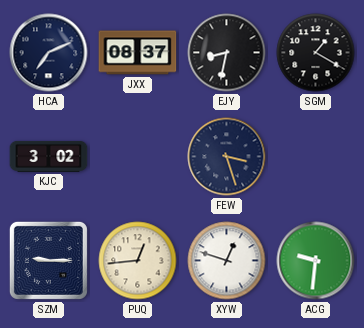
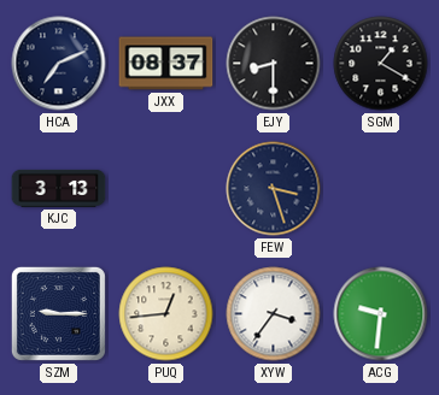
EJY: 8:32 -> 8:30
KJC: 3:02 -> 3:13
XYW: 12:48 -> 3:36
